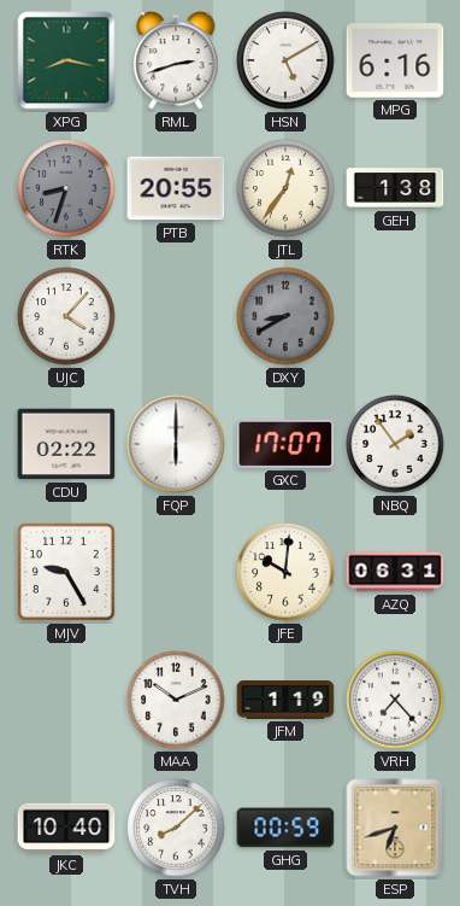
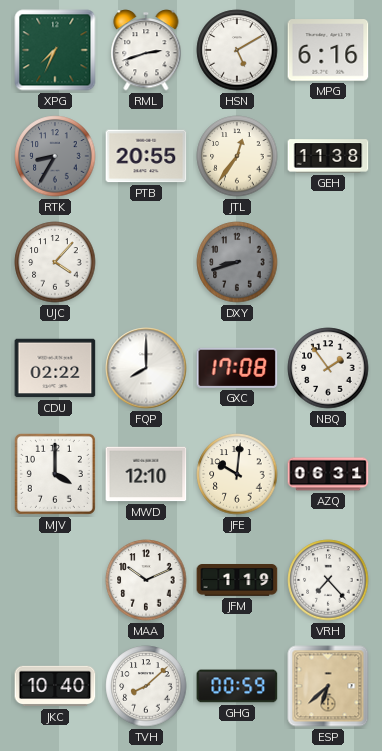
XPG: 8:17 -> 7:34
RTK: 8:33 -> 8:35
GEH: 1:38 -> 11:38
DXY: 8:40 -> 8:42
FQP: 6:00 -> 8:00
GXC: 17:07 -> 17:08
MJV: 9:25 -> 4:00
MWD: none -> 12:10
ESP: 6:42 -> 6:38
